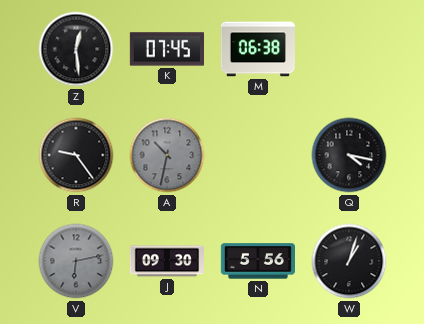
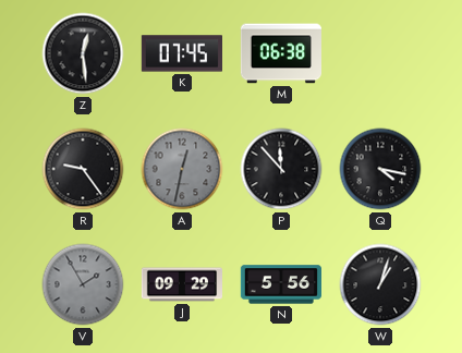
A: 10:32 -> 12:32
P: none -> 11:53
V: 6:13 -> 1:55
J: 09:30 -> 09:29
